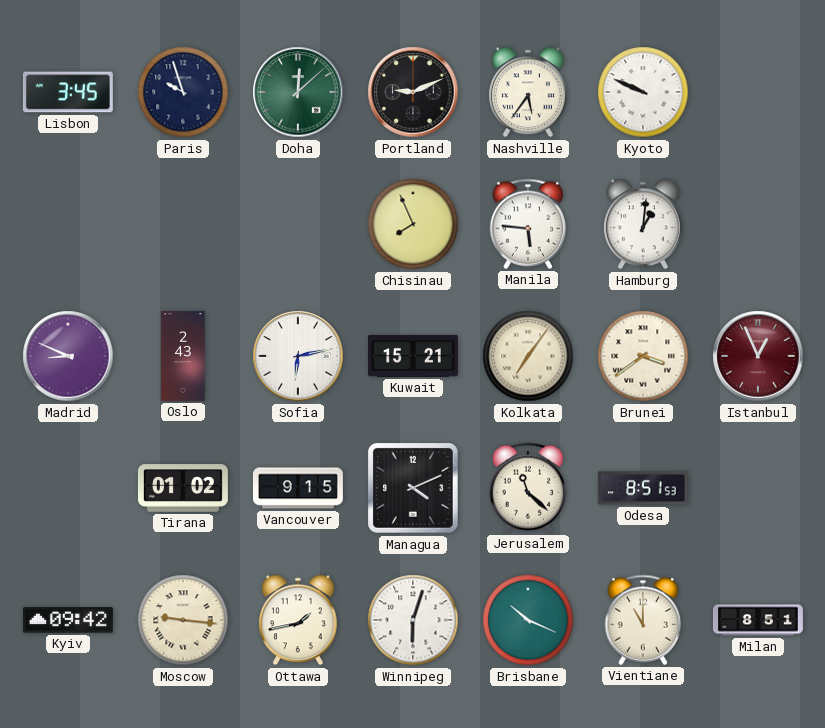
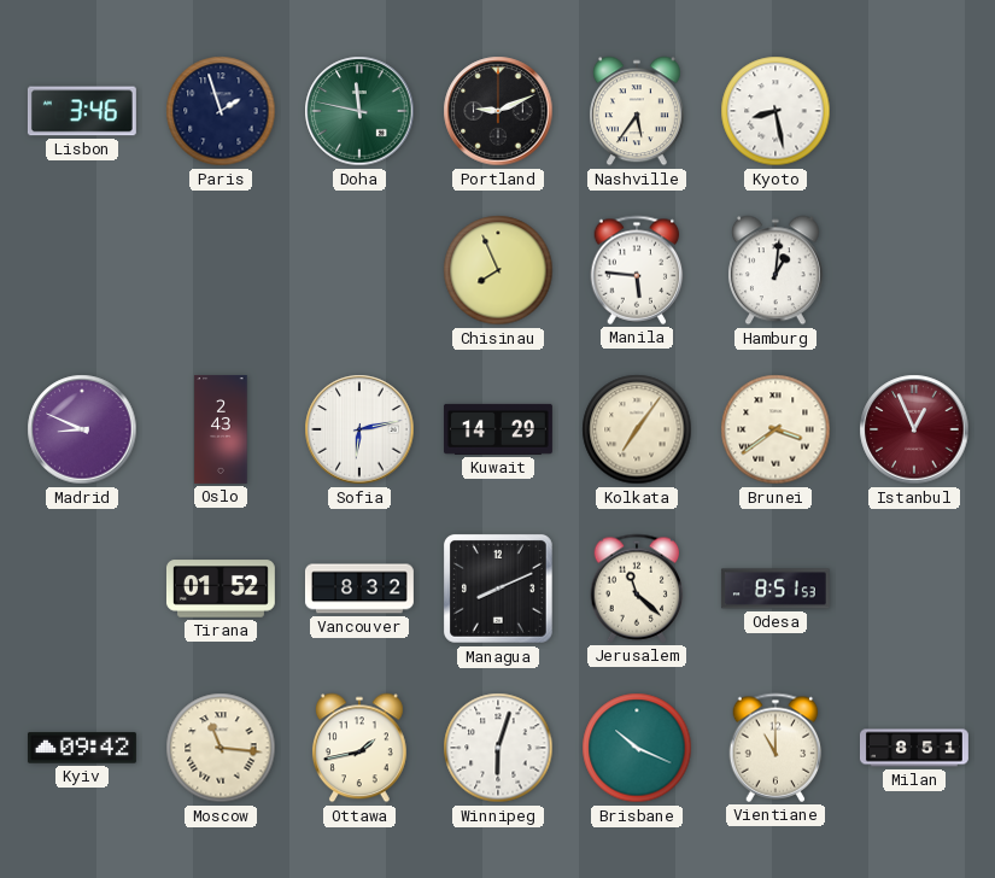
Lisbon: 3:45 -> 3:46
Paris: 9:57 -> 1:57
Doha: 12:08 -> 11:47
Kyoto: 9:49 -> 8:28
Kuwait: 15:21 -> 14:29
Tirana: 01:02 -> 01:52
Vancouver: 9:15 -> 8:32
Managua: 4:11 -> 8:11
Moscow: 9:16 -> 11:16
